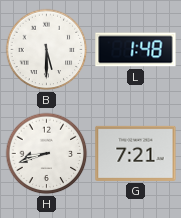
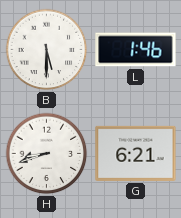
L: 1:48 -> 1:46
G: 7:21 -> 6:21
